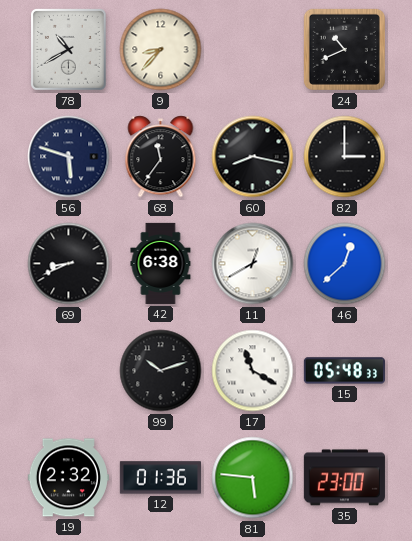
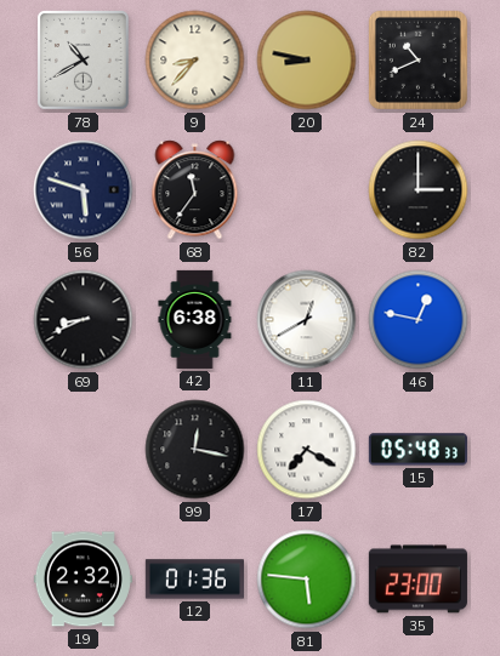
20: none -> 8:47
60: 8:17 -> none
46: 12:38 -> 12:47
99: 10:12 -> 12:17
17: 11:20 -> 7:20
